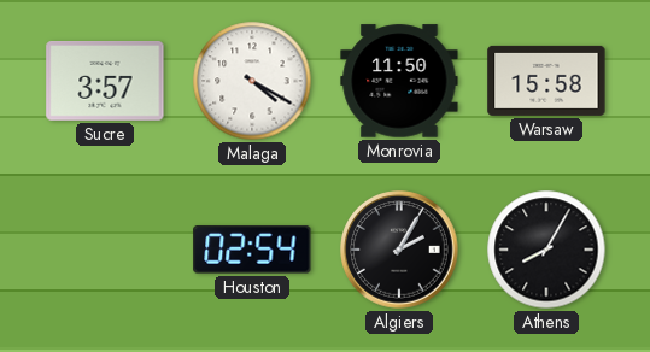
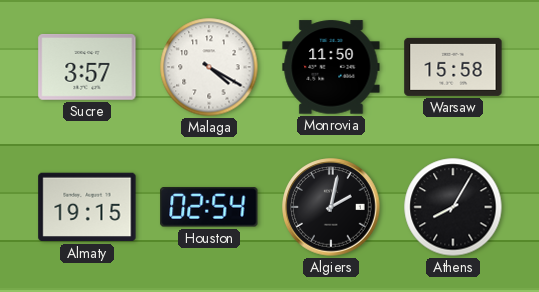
Almaty: none -> 19:15
Algiers: 2:05 -> 2:02
